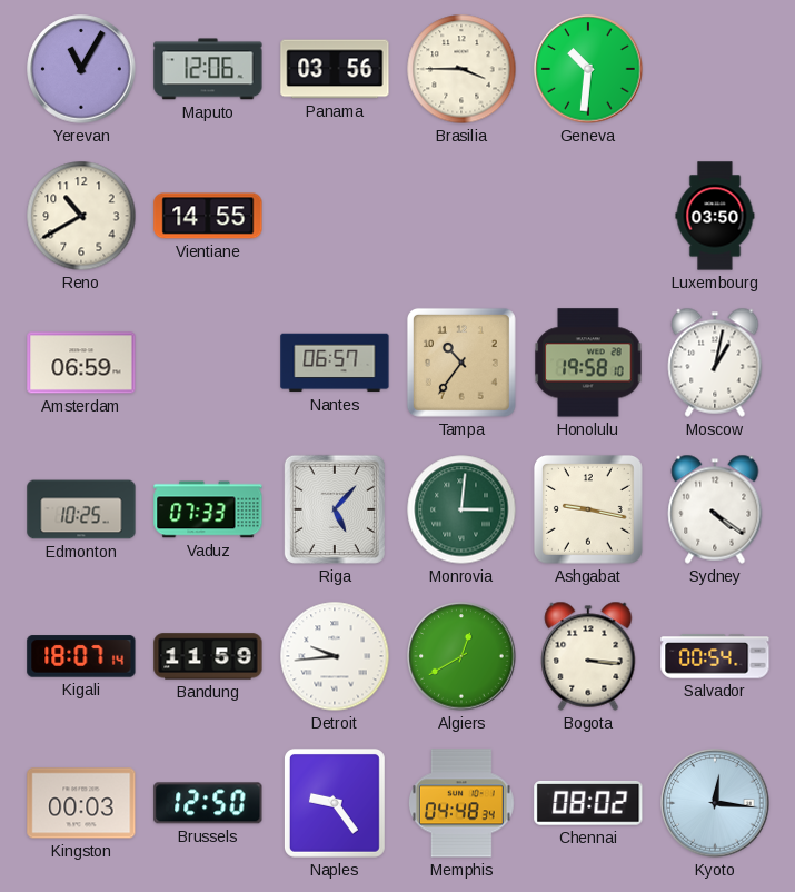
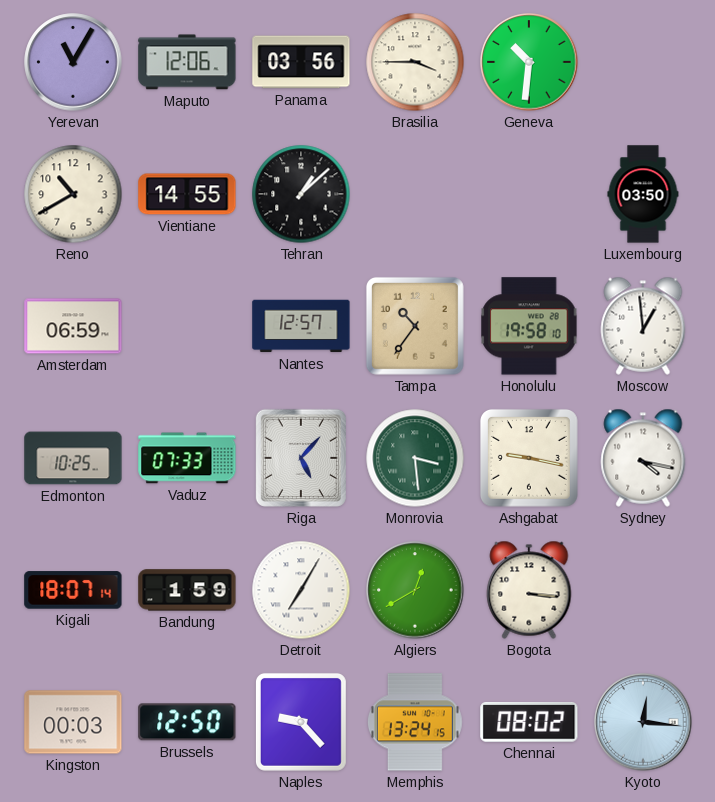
Tehran: none -> 1:08
Nantes: 06:57 -> 12:57
Moscow: 1:02 -> 12:59
Monrovia: 3:01 -> 3:29
Sydney: 4:21 -> 4:17
Bandung: 11:59 -> 1:59
Detroit: 9:44 -> 7:05
Salvador: 00:54 -> none
Naples: 9:24 -> 9:23
Memphis: 04:48 -> 13:24
